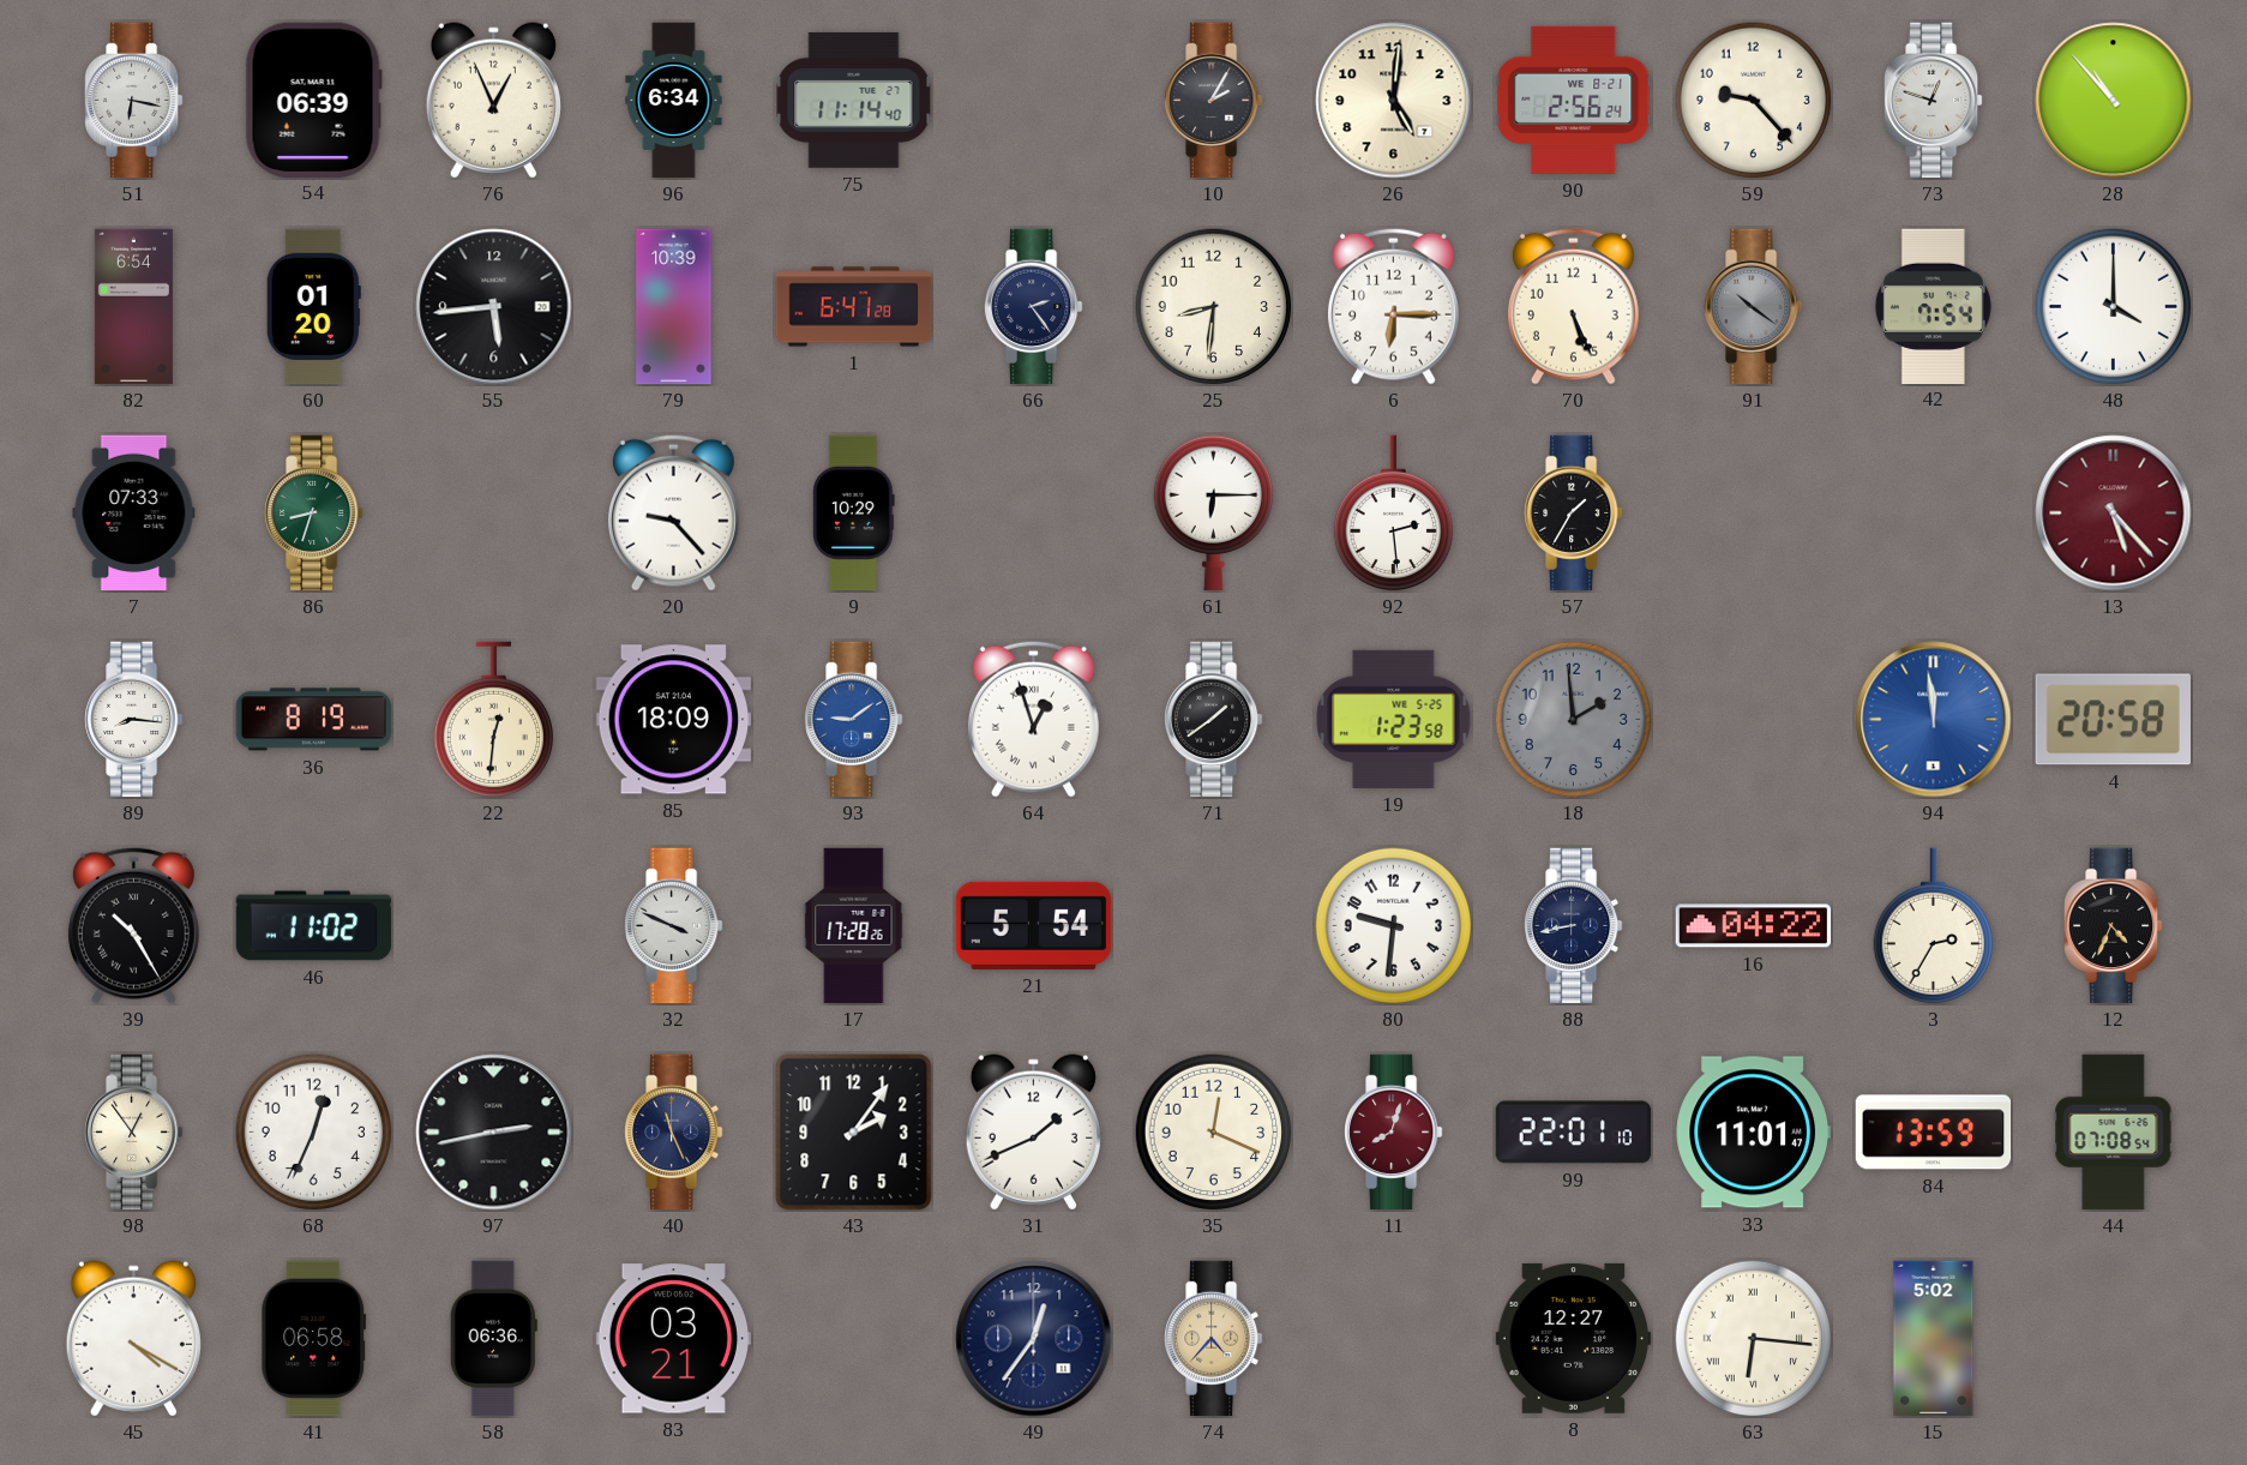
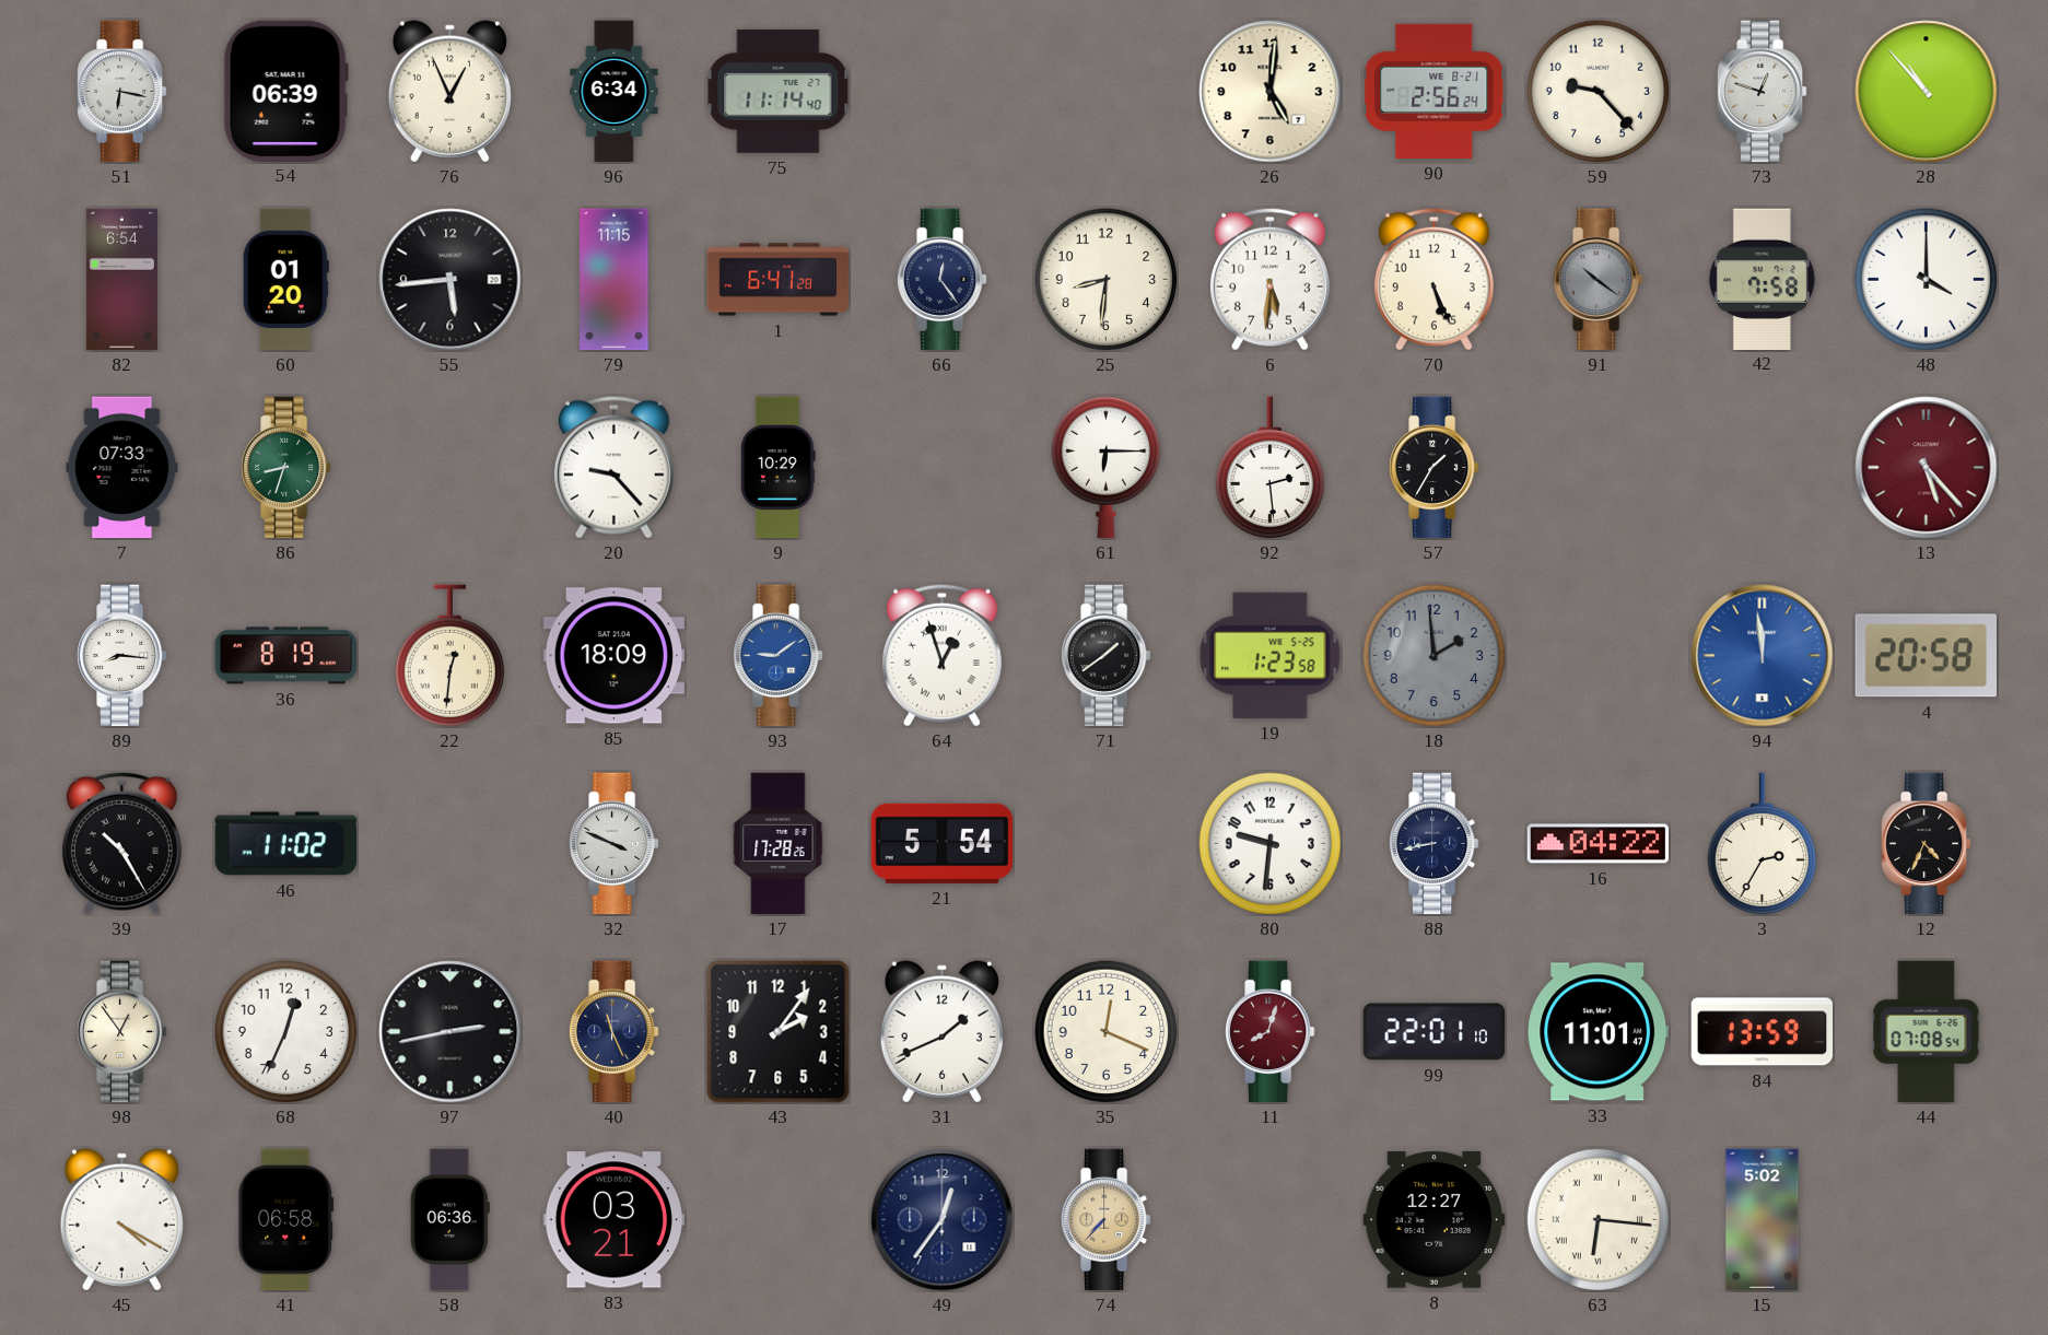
10: 2:05 -> none
79: 10:39 -> 11:15
66: 2:24 -> 12:24
6: 6:15 -> 5:31
42: 7:54 -> 7:58
74: 4:37 -> 7:37
